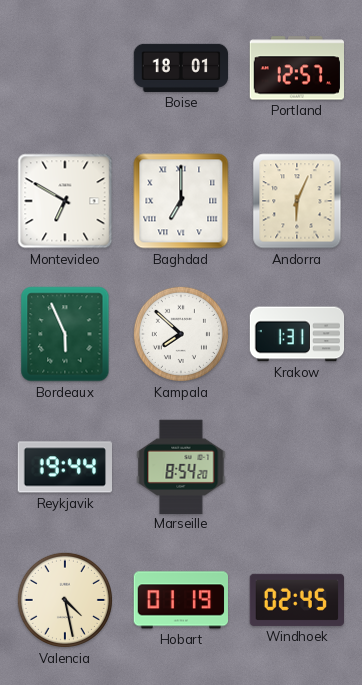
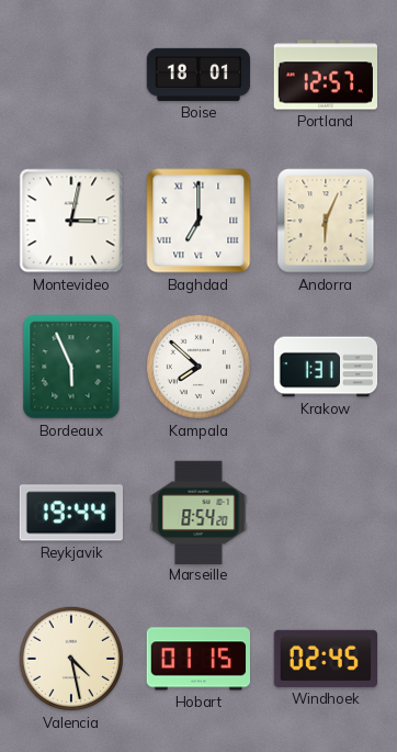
Montevideo: 6:50 -> 3:02
Hobart: 01:19 -> 01:15
